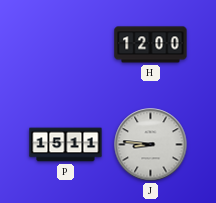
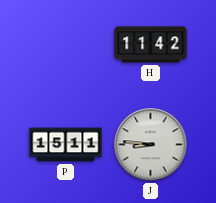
H: 12:00 -> 11:42
